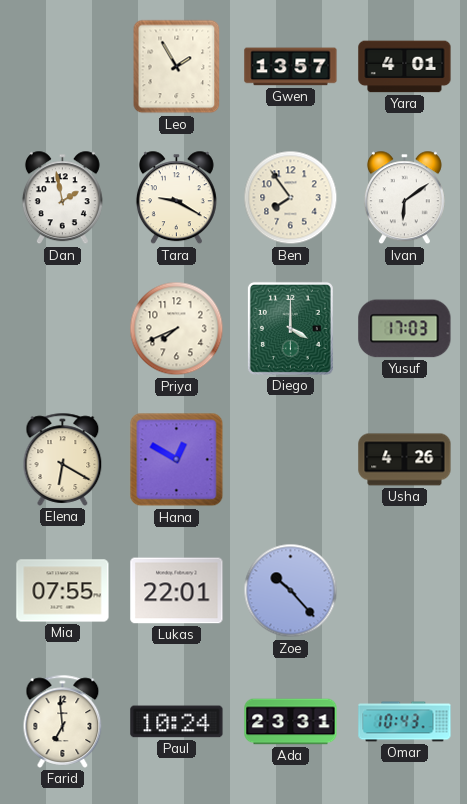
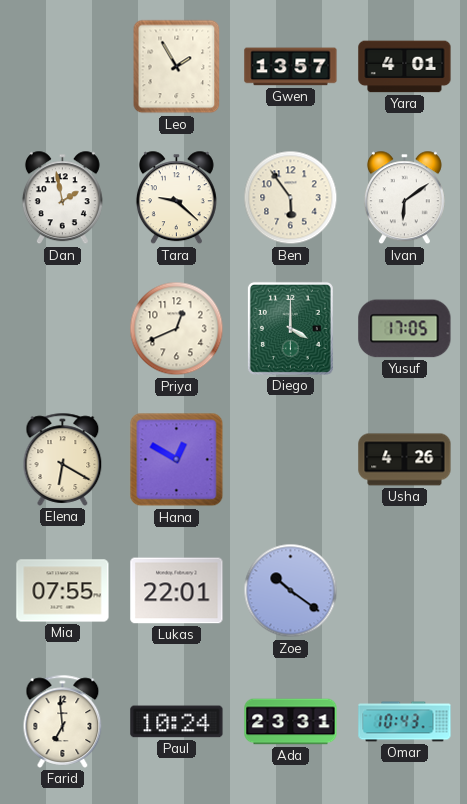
Tara: 9:20 -> 9:22
Ben: 7:54 -> 5:54
Priya: 7:41 -> 12:41
Yusuf: 17:03 -> 17:05
Zoe: 10:23 -> 10:21
